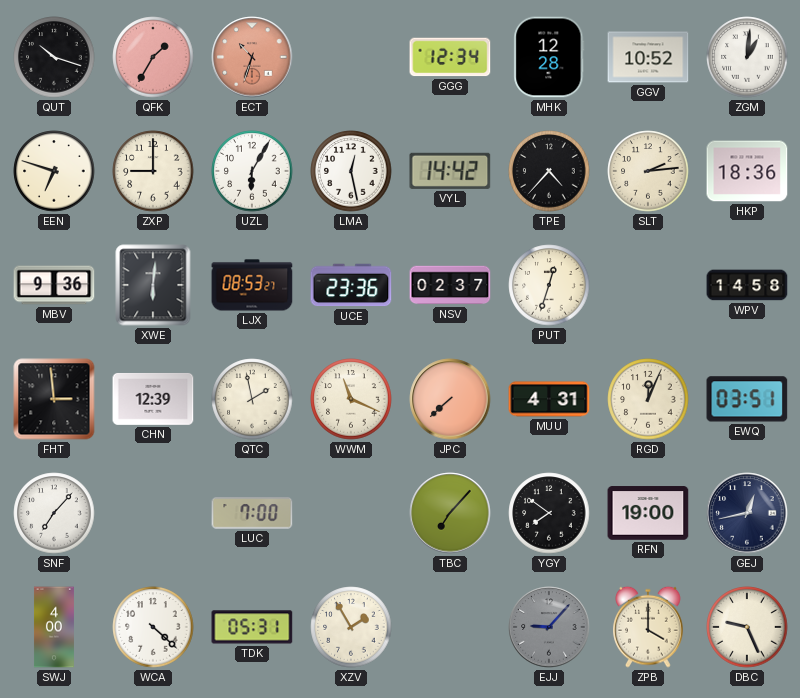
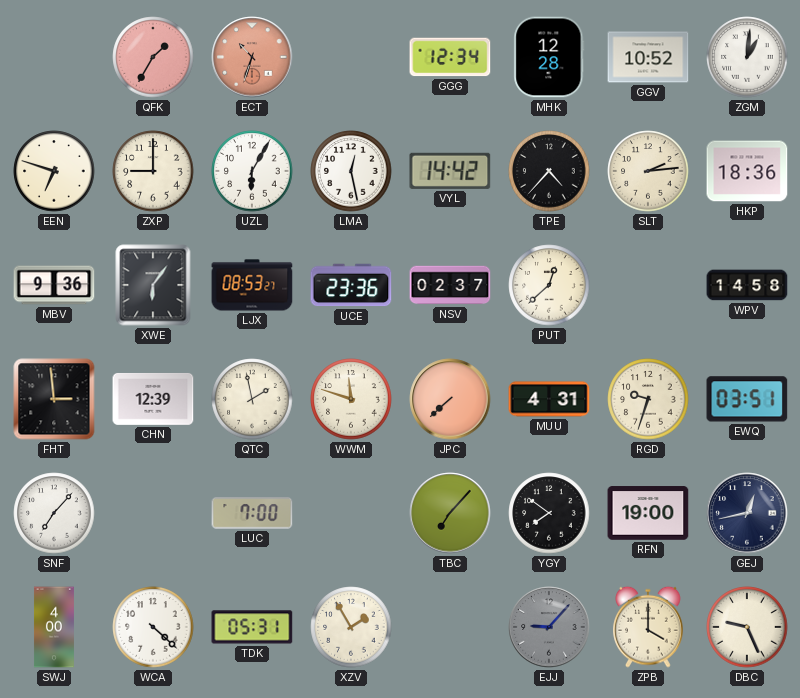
QUT: 10:18 -> none
XWE: 6:01 -> 6:06
PUT: 12:33 -> 12:38
WWM: 11:19 -> 11:48
RGD: 12:04 -> 9:33
